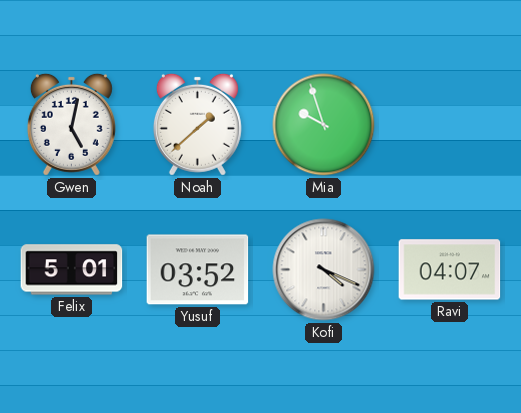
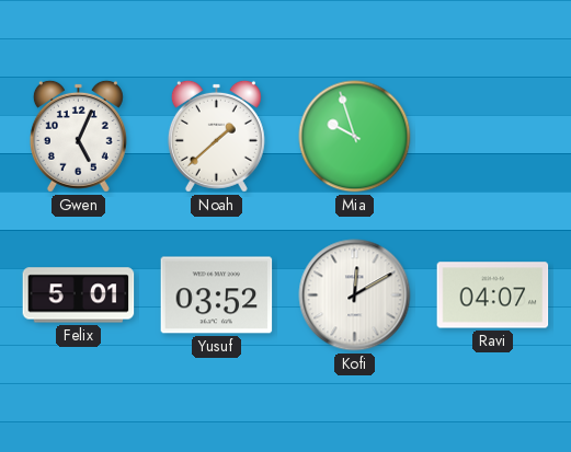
Gwen: 5:02 -> 5:04
Kofi: 4:19 -> 12:10
